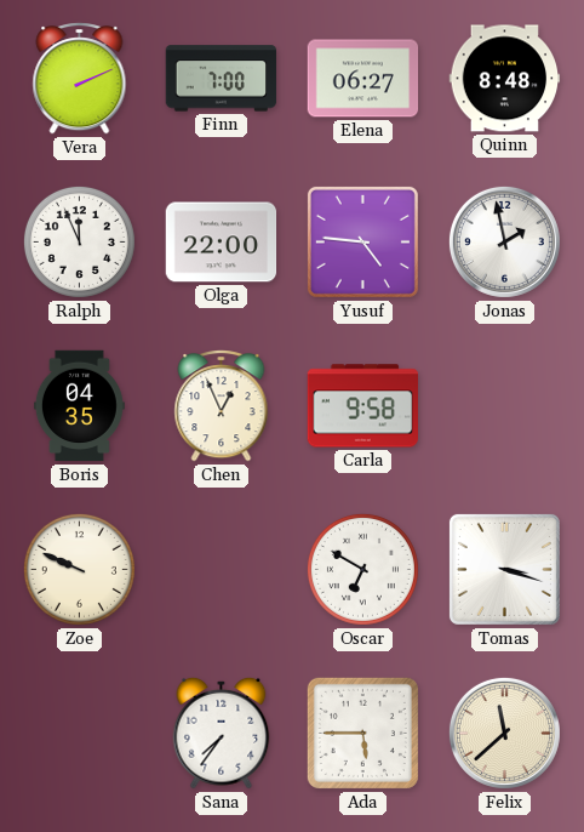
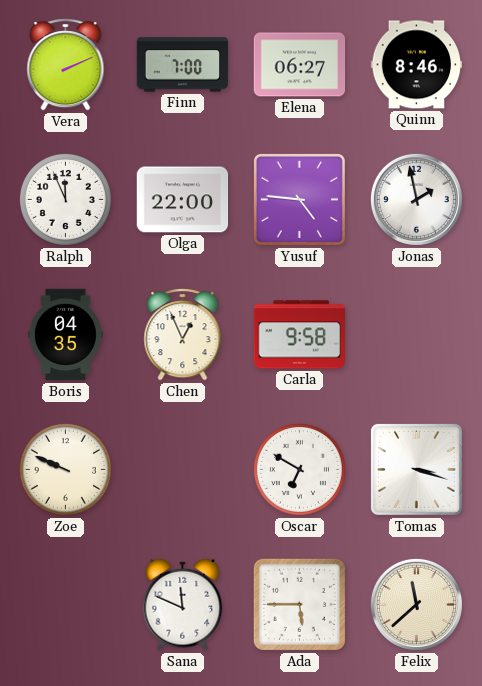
Quinn: 8:48 -> 8:46
Sana: 7:36 -> 11:49
